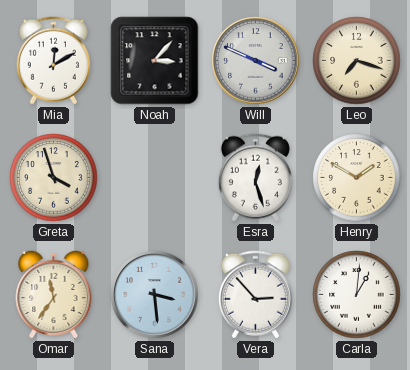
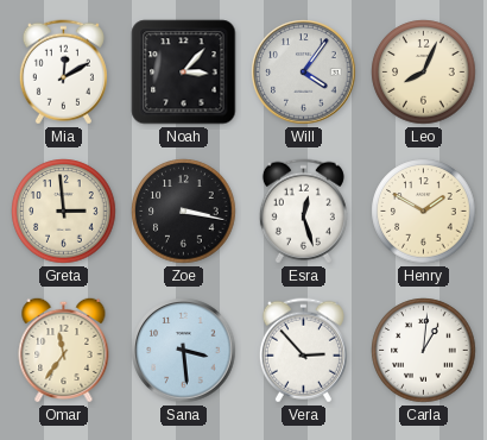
Will: 3:49 -> 4:06
Leo: 7:18 -> 8:04
Greta: 3:57 -> 2:59
Zoe: none -> 3:17
